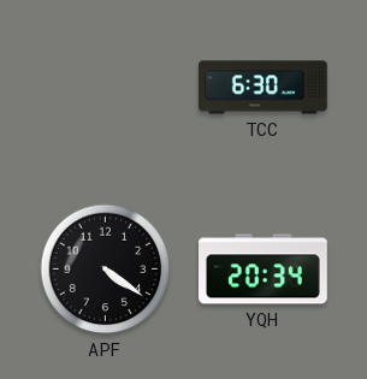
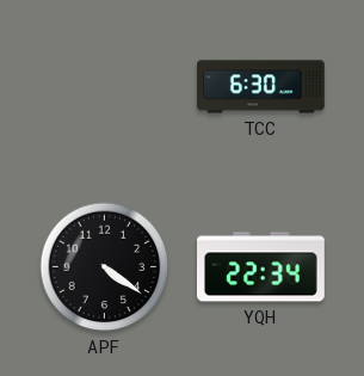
YQH: 20:34 -> 22:34
